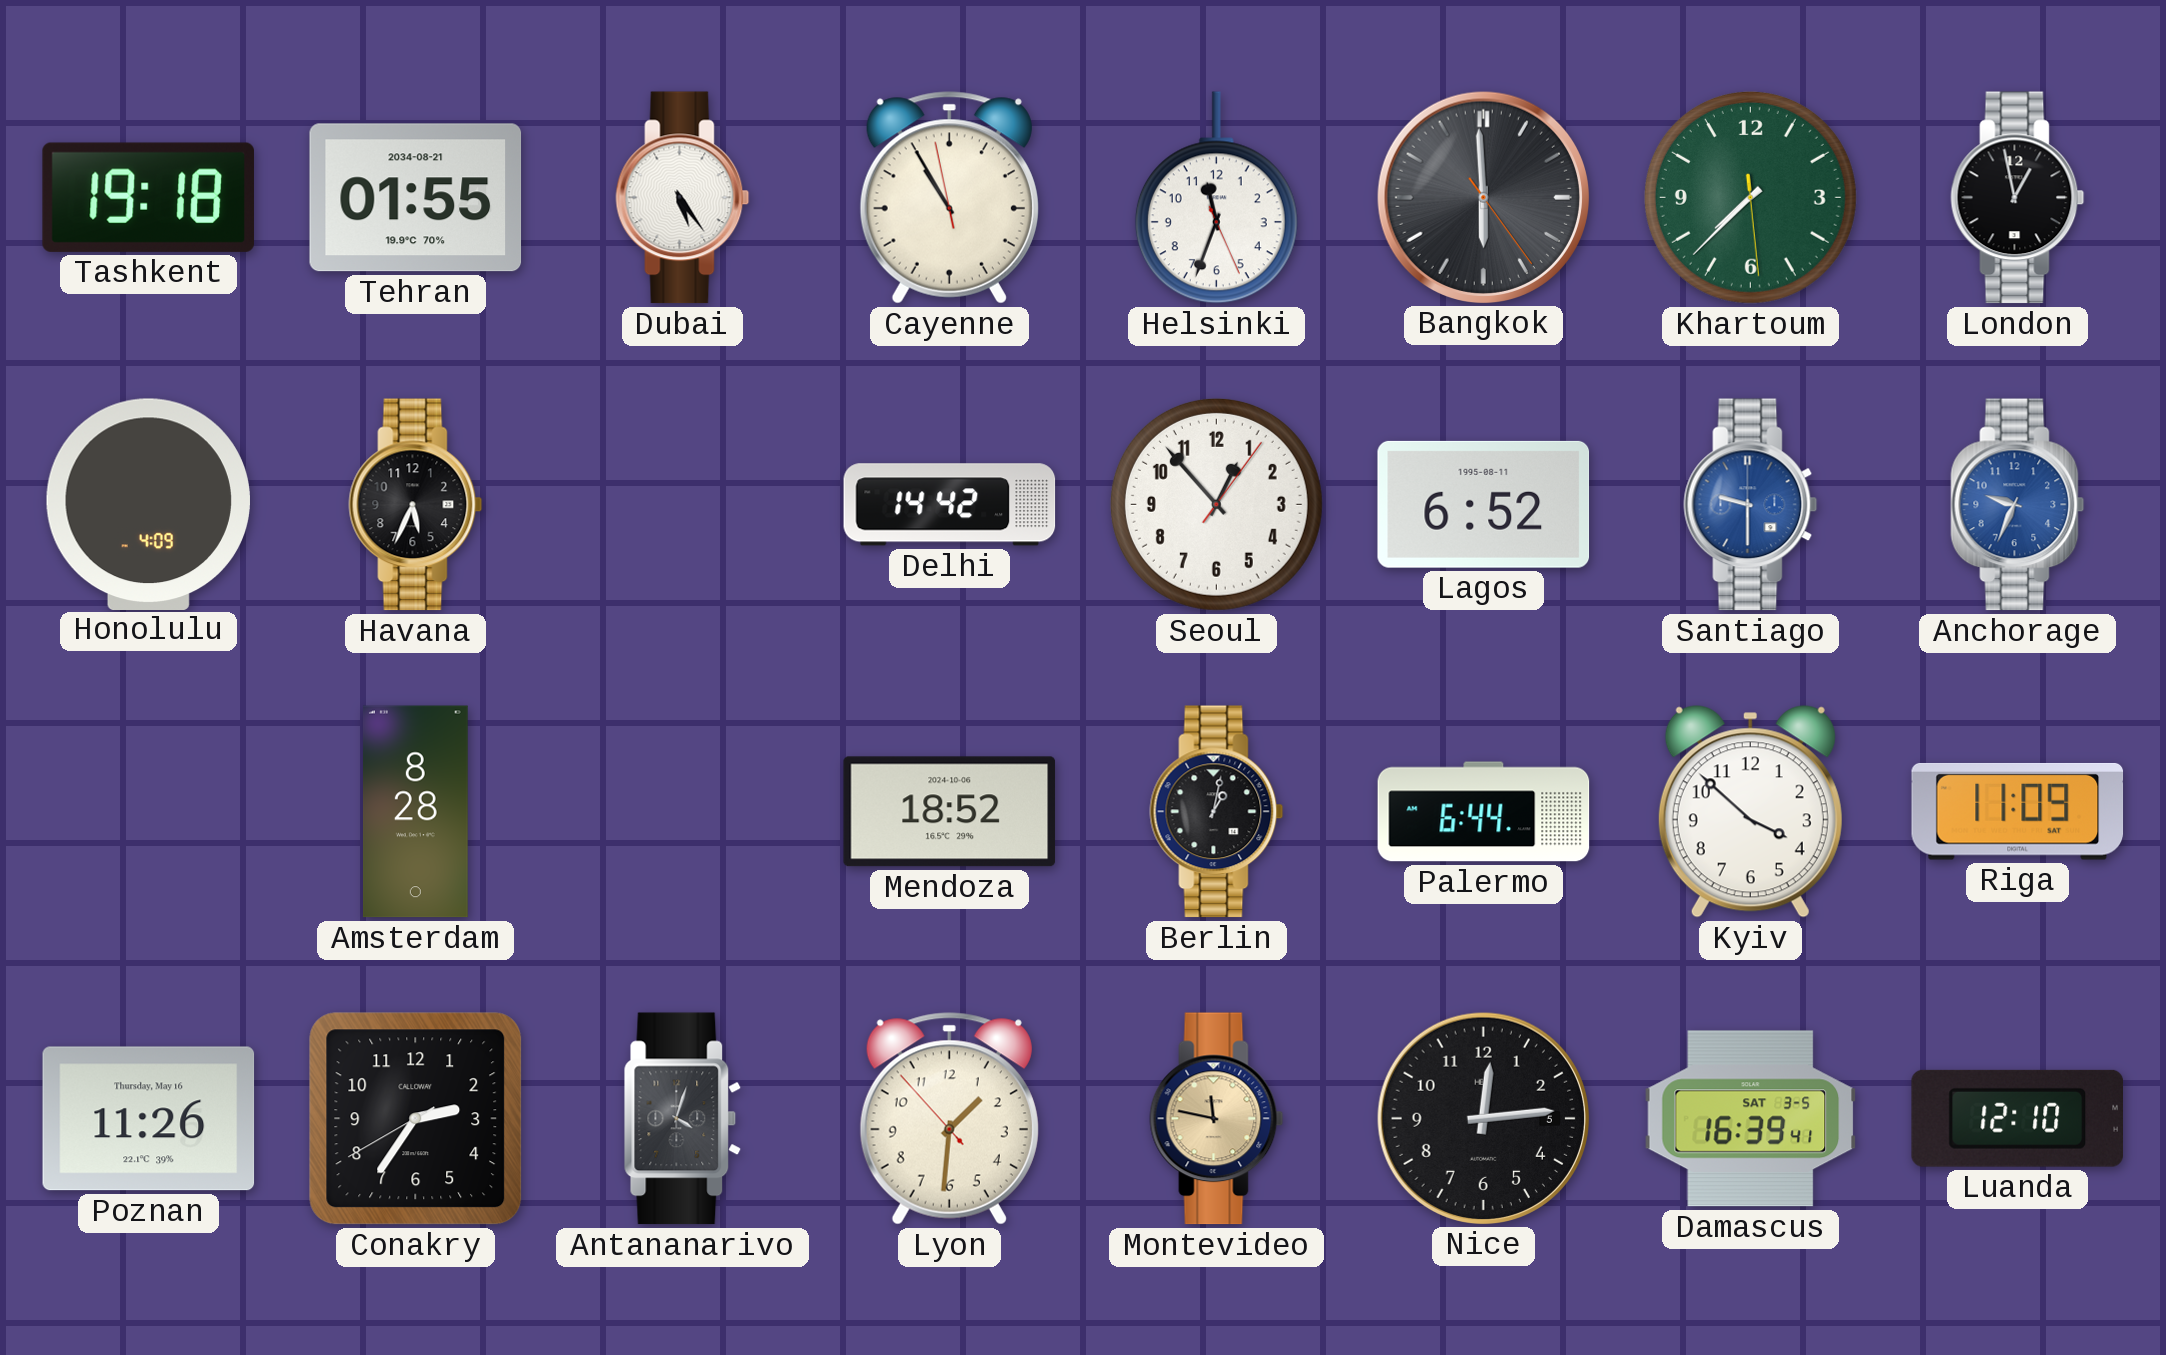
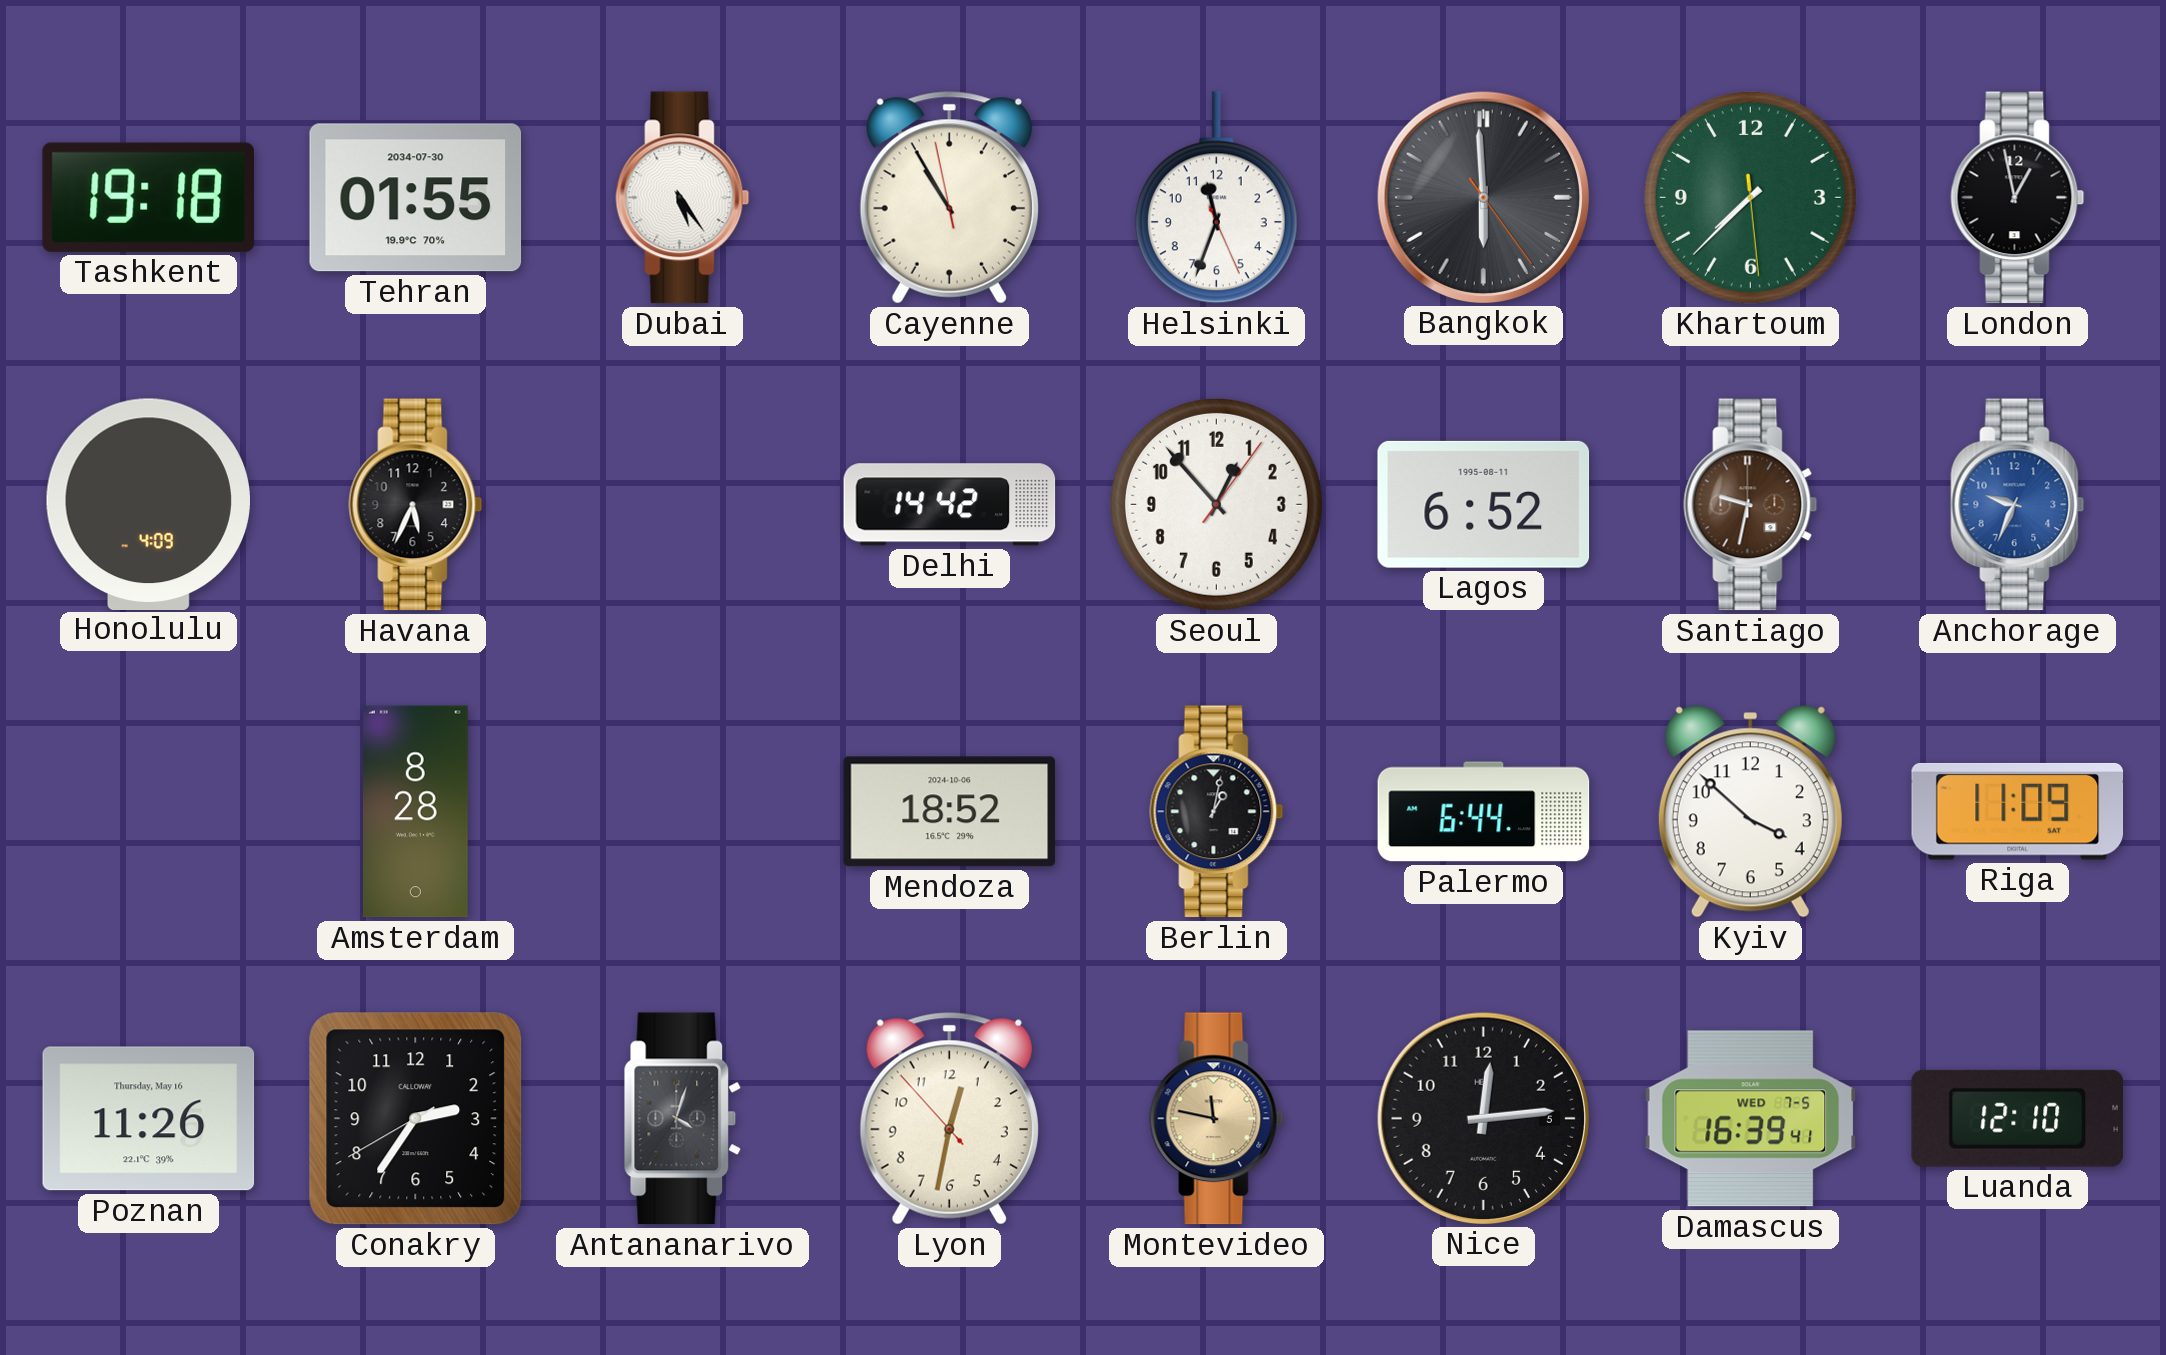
Tehran date: 2034-08-21 -> 2034-07-30
Santiago: 9:30 -> 9:32
Santiago dial: blue -> brown
Lyon: 1:30 -> 12:31
Damascus date: SAT 3-5 -> WED 7-5
